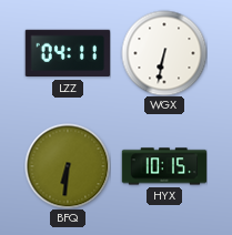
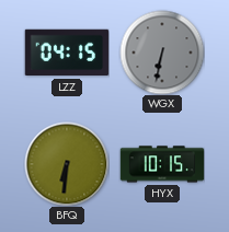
LZZ: 04:11 -> 04:15
WGX dial: white -> grey
